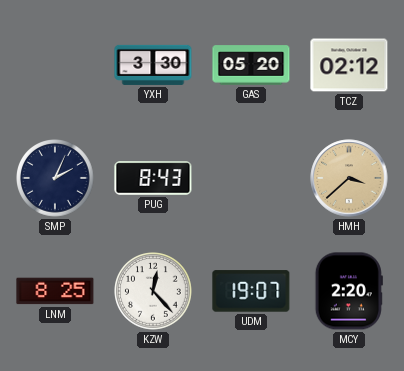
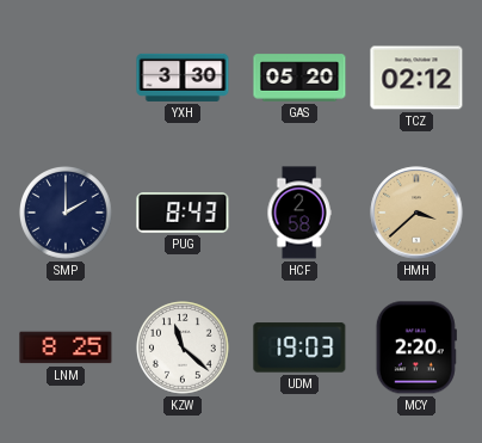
SMP: 2:04 -> 2:00
HCF: none -> 2:58
KZW: 12:23 -> 11:22
UDM: 19:07 -> 19:03
